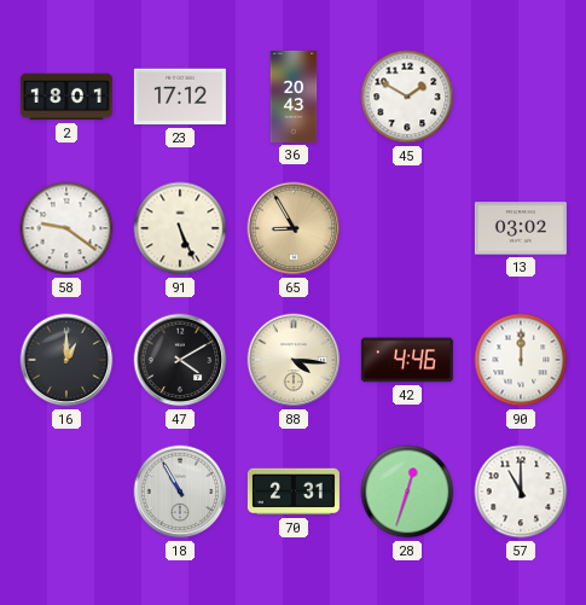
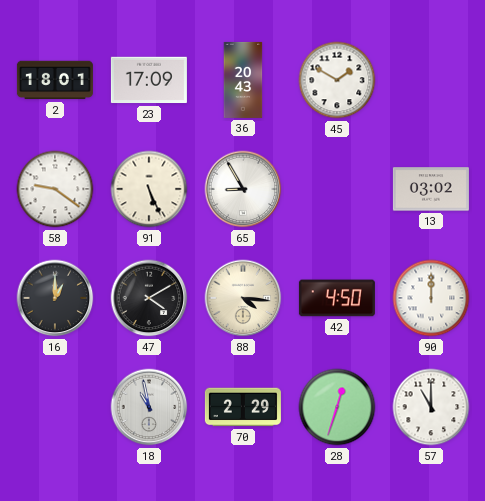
23: 17:12 -> 17:09
65 dial: champagne -> white
42: 4:46 -> 4:50
18: 10:55 -> 10:58
70: 2:31 -> 2:29
